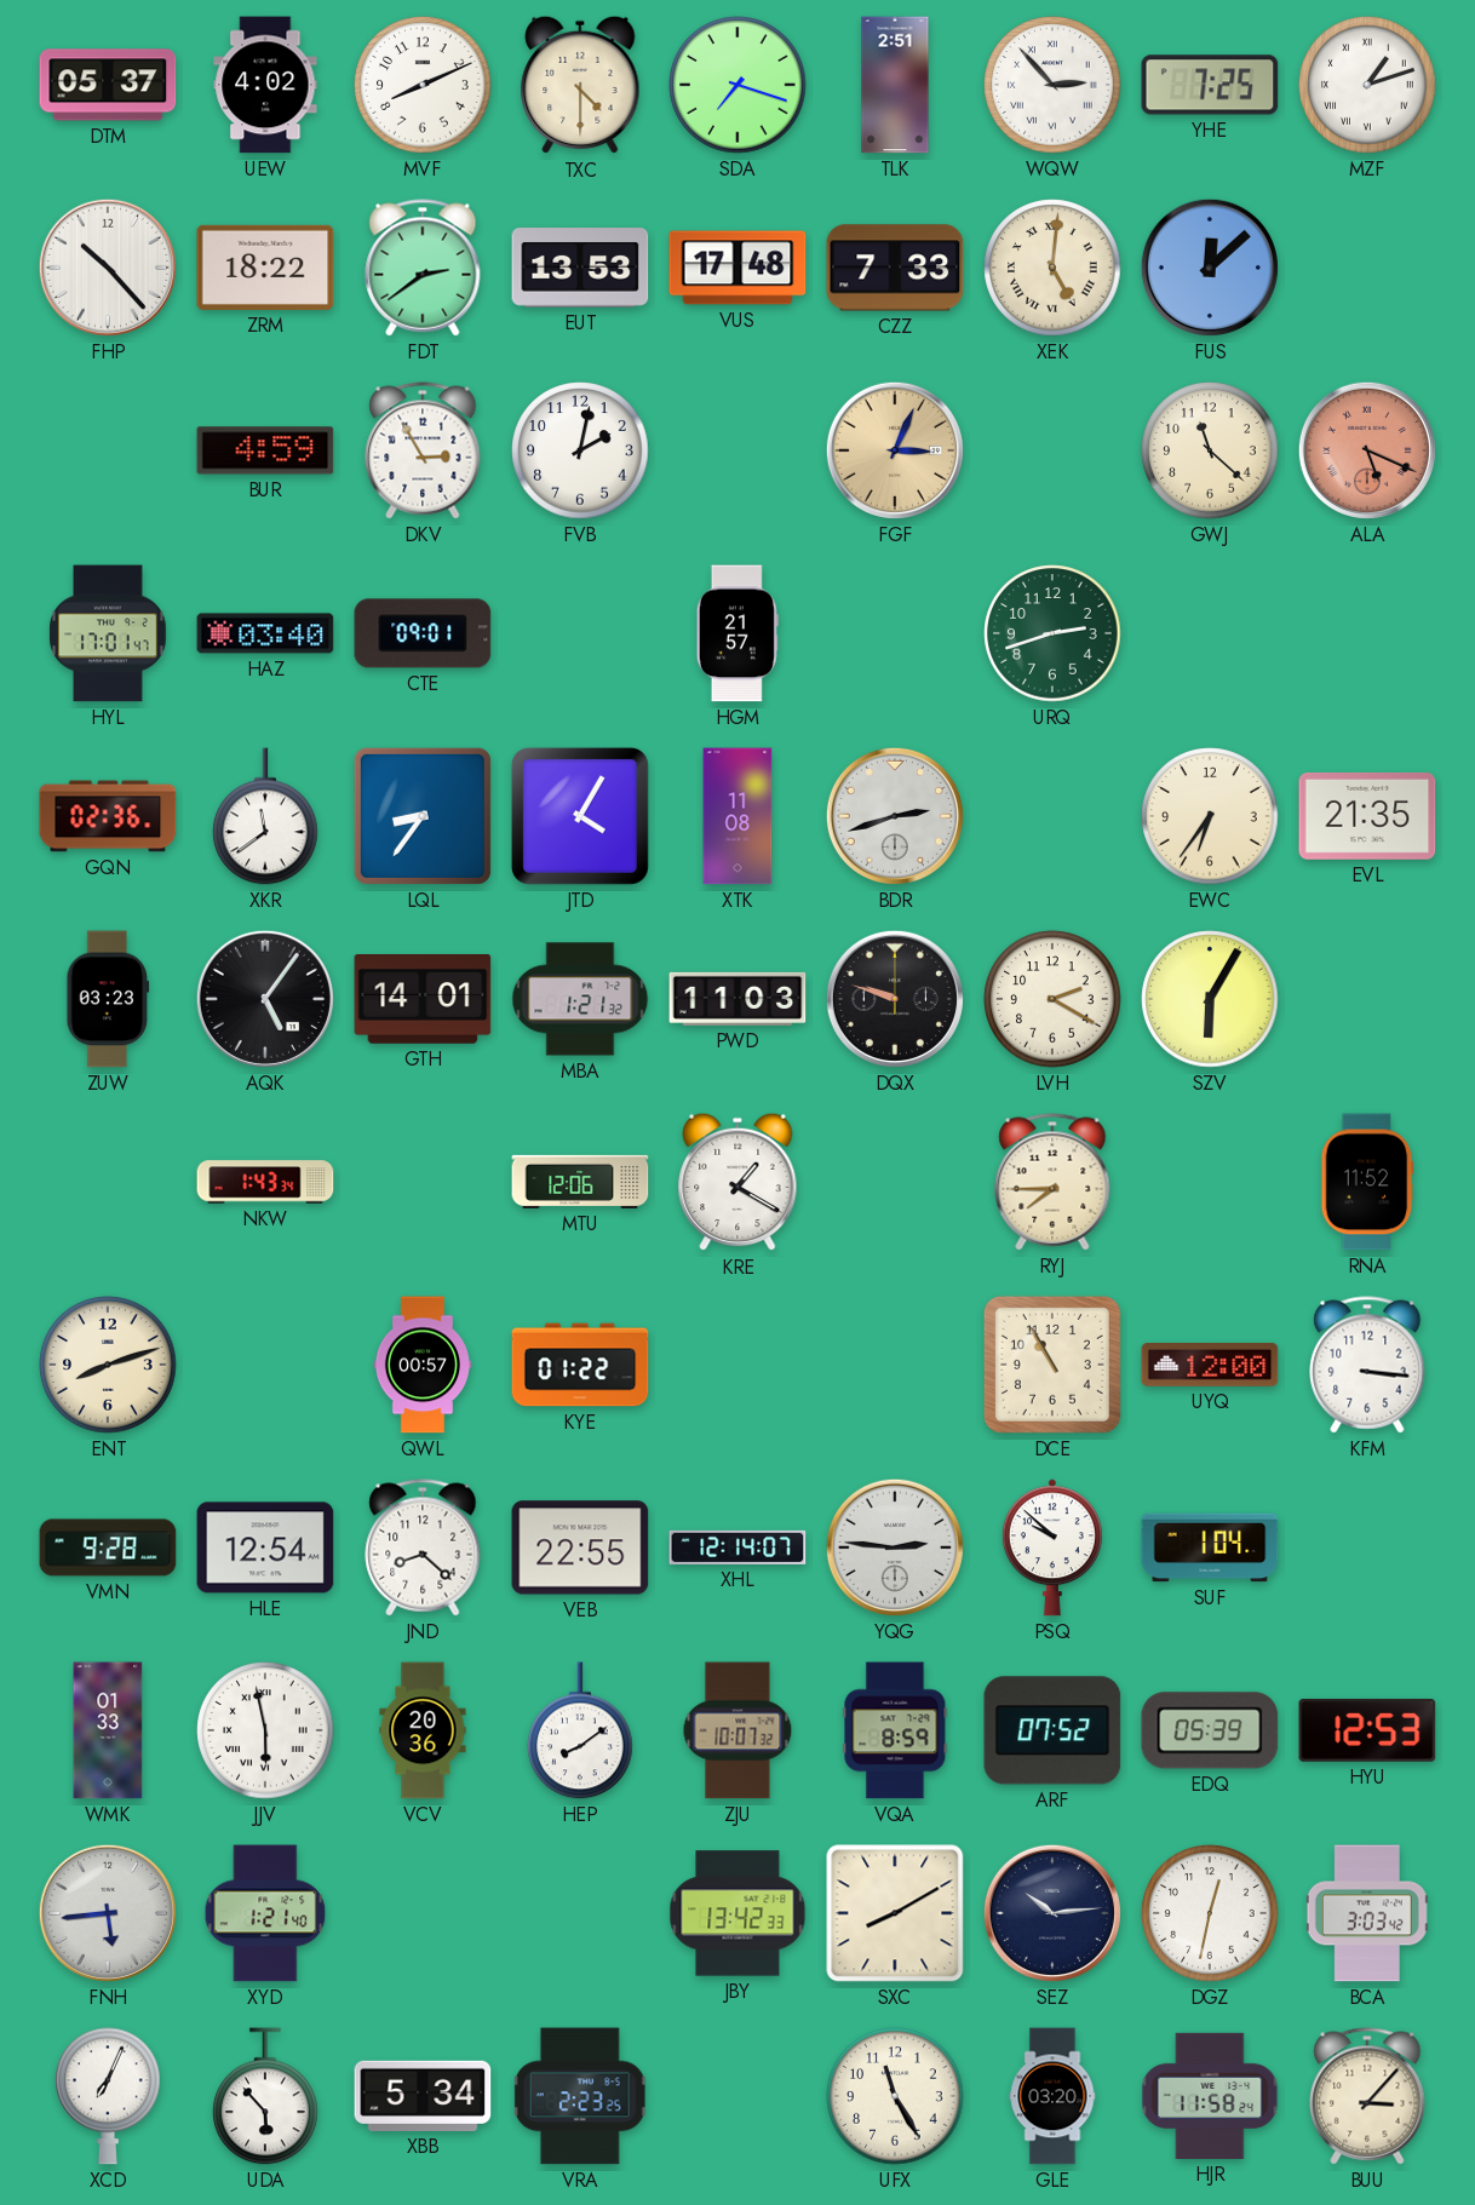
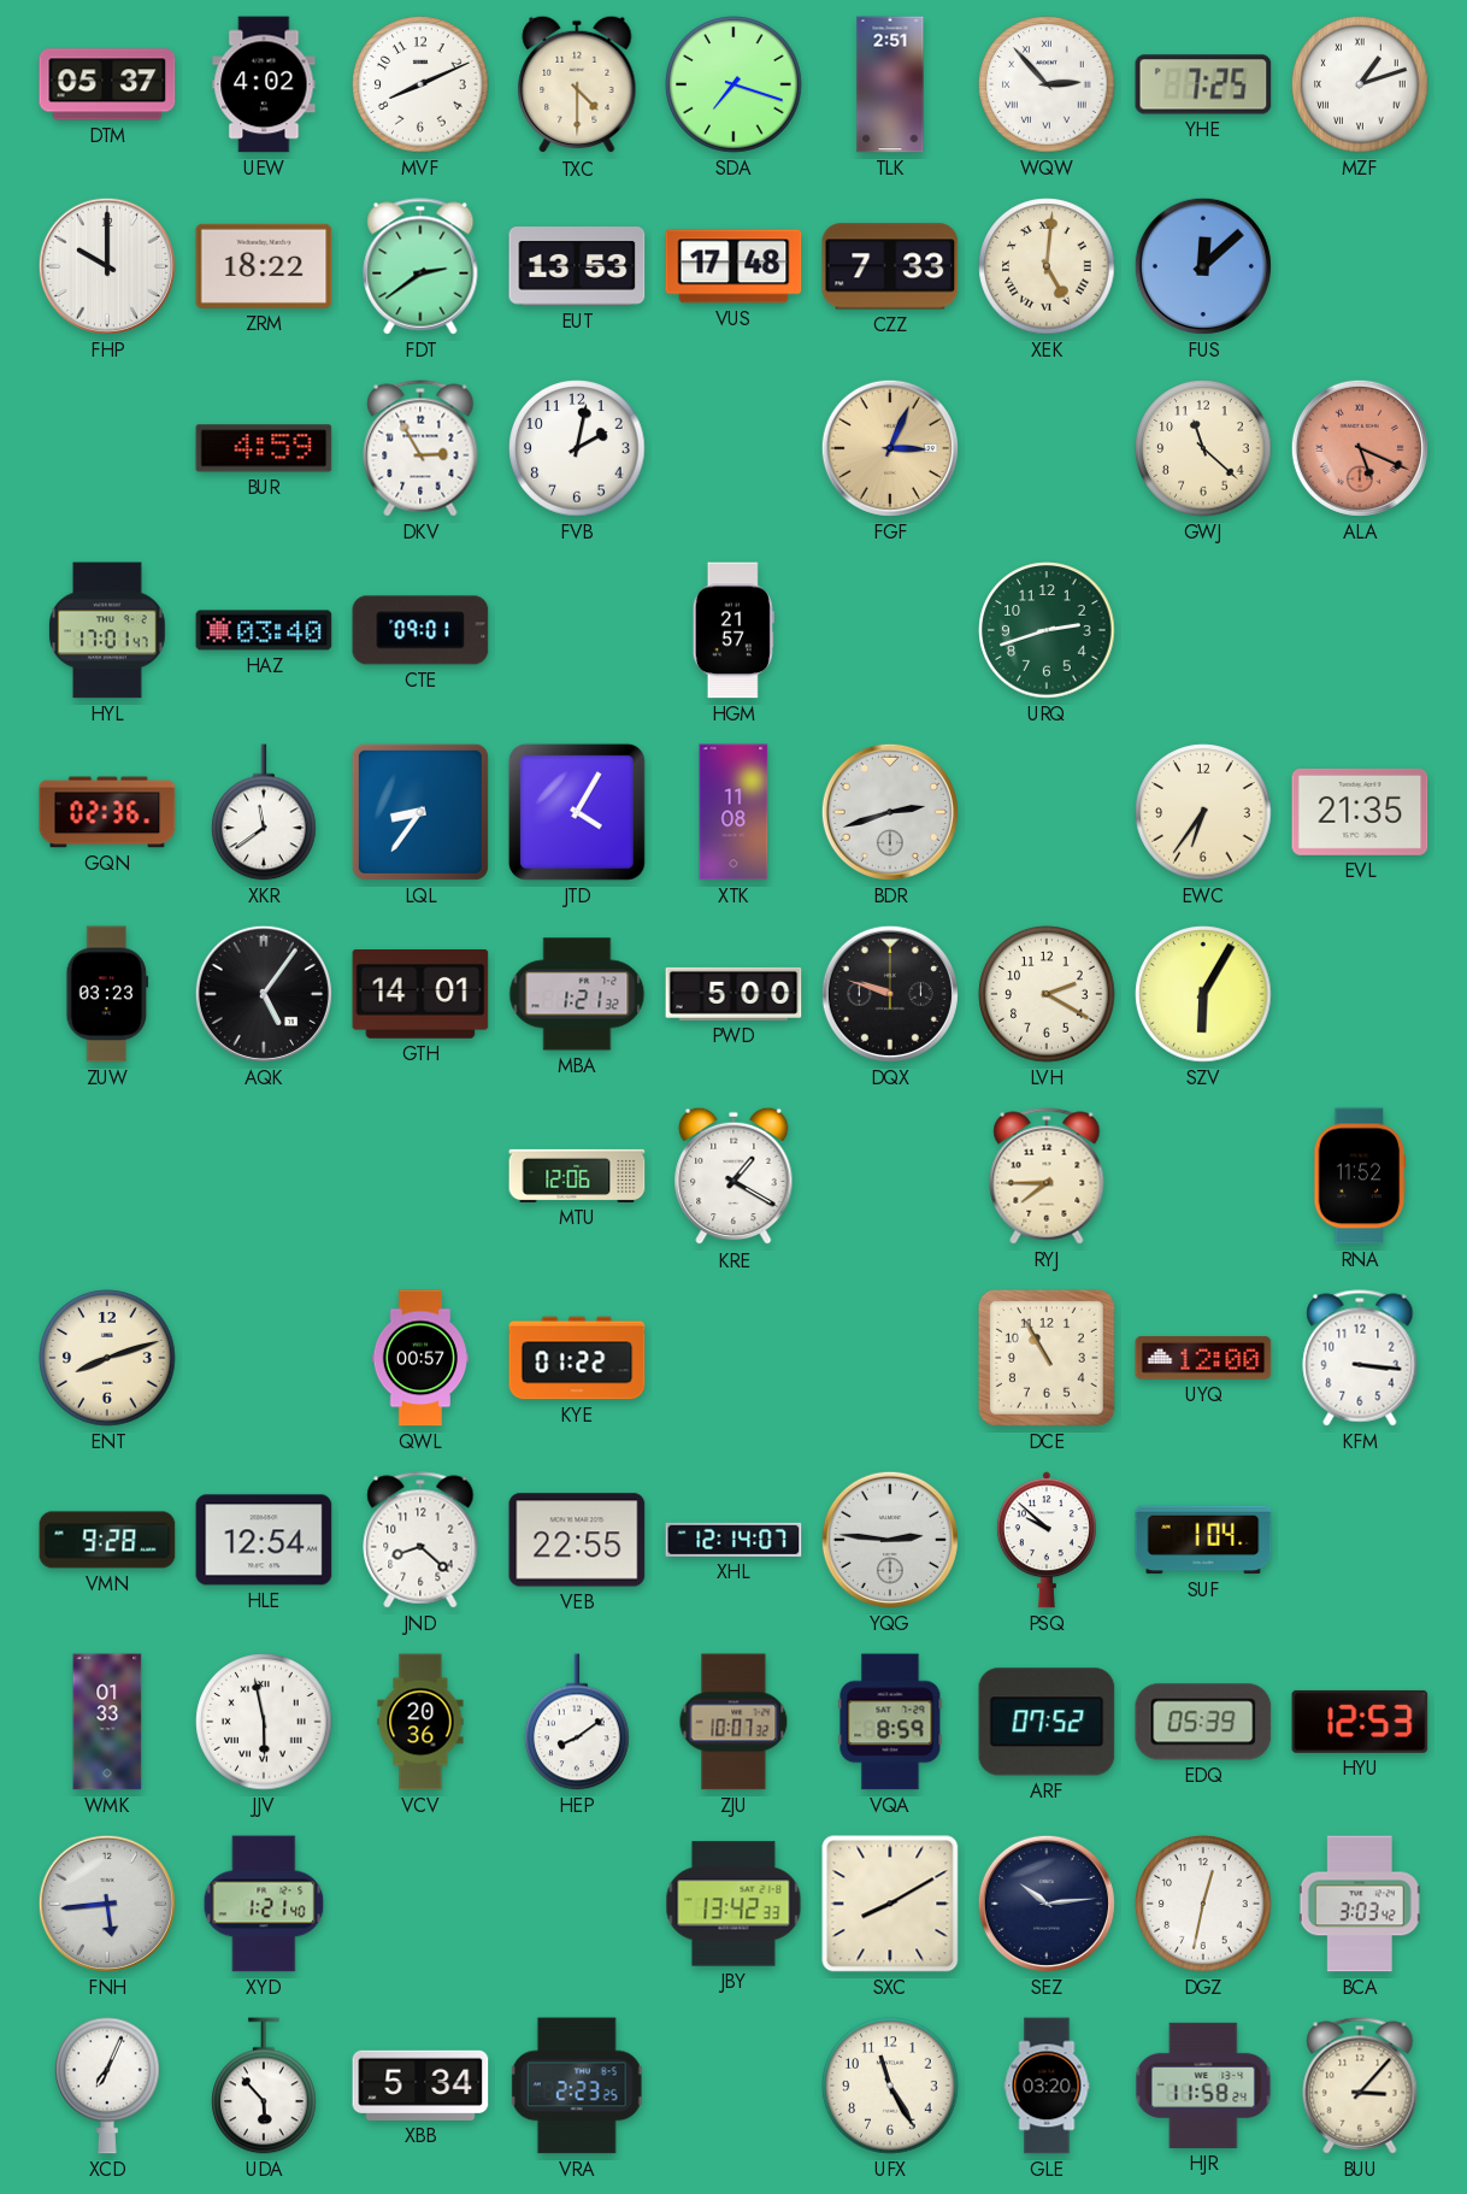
FHP: 10:23 -> 10:00
PWD: 11:03 -> 5:00
NKW: 1:43 -> none
